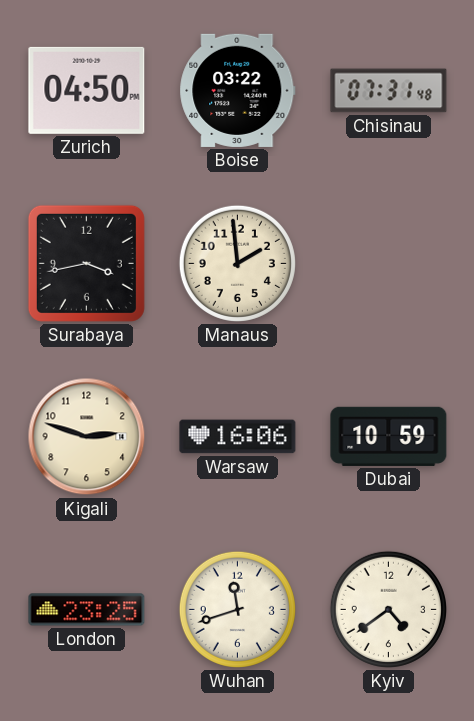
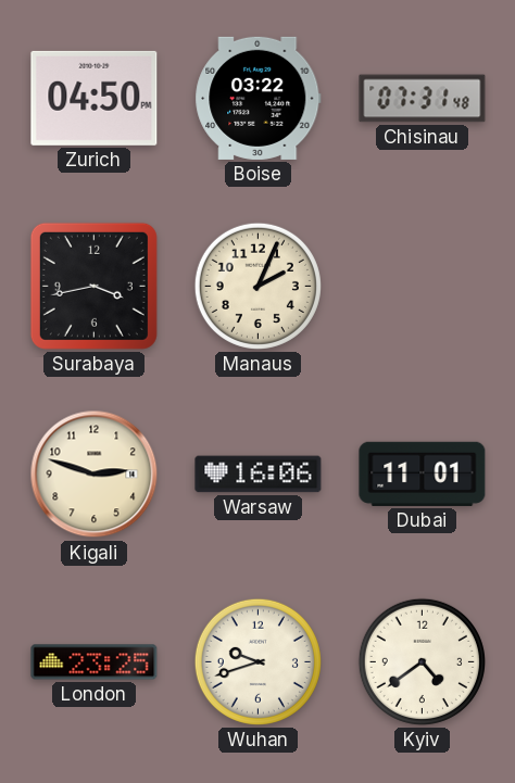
Manaus: 1:59 -> 2:04
Dubai: 10:59 -> 11:01
Wuhan: 11:42 -> 9:42
